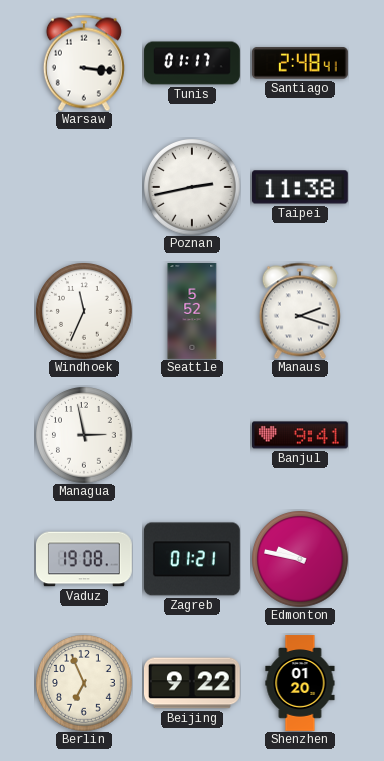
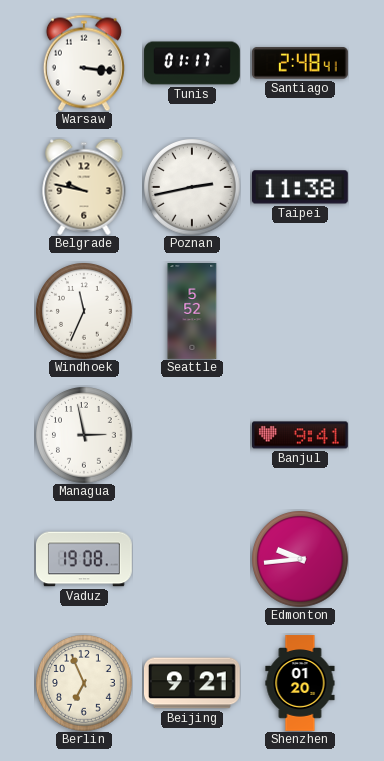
Belgrade: none -> 9:47
Manaus: 2:18 -> none
Zagreb: 01:21 -> none
Edmonton: 9:47 -> 9:44
Beijing: 9:22 -> 9:21
